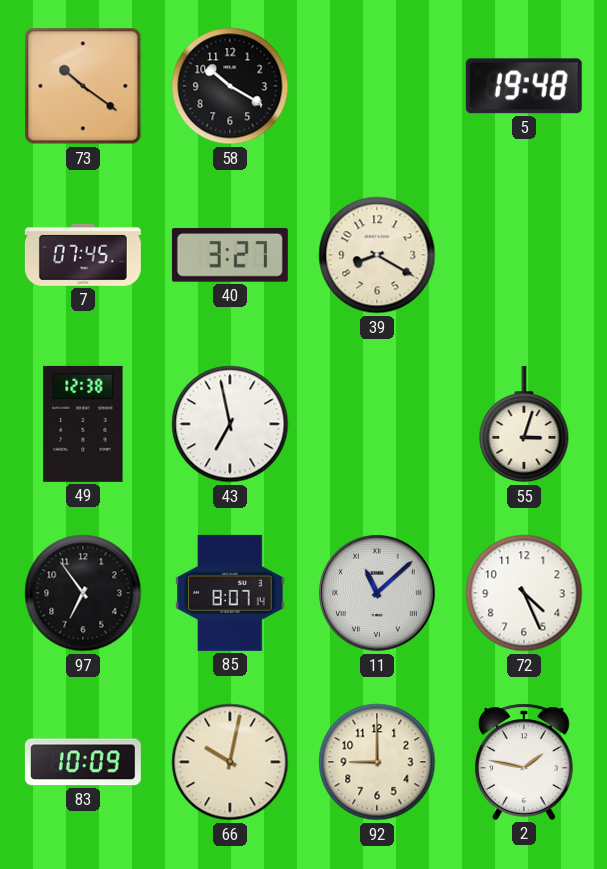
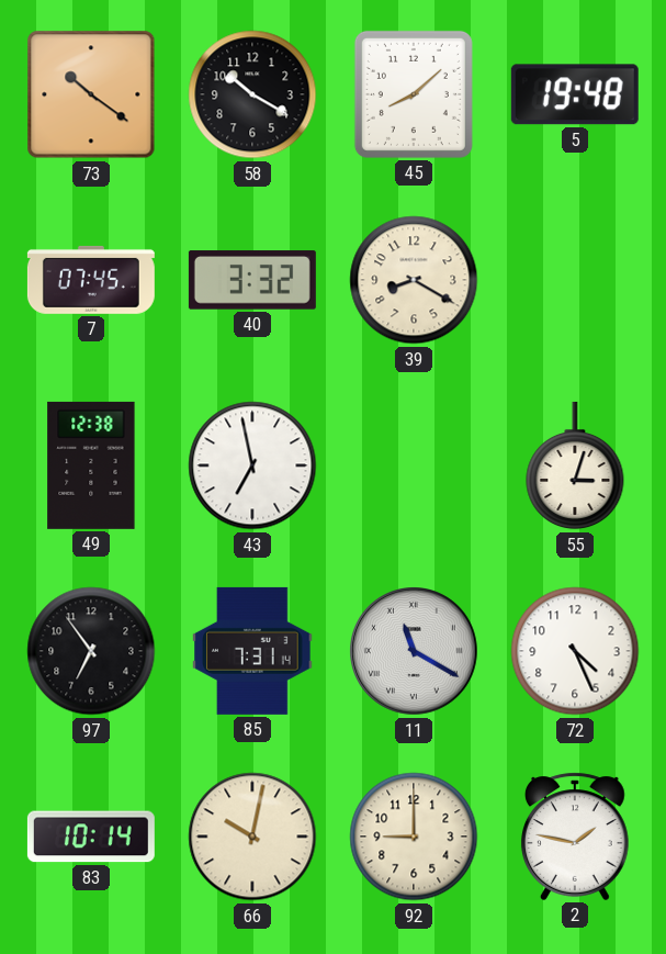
45: none -> 8:08
40: 3:27 -> 3:32
85: 8:07 -> 7:31
11: 11:08 -> 11:20
83: 10:09 -> 10:14
